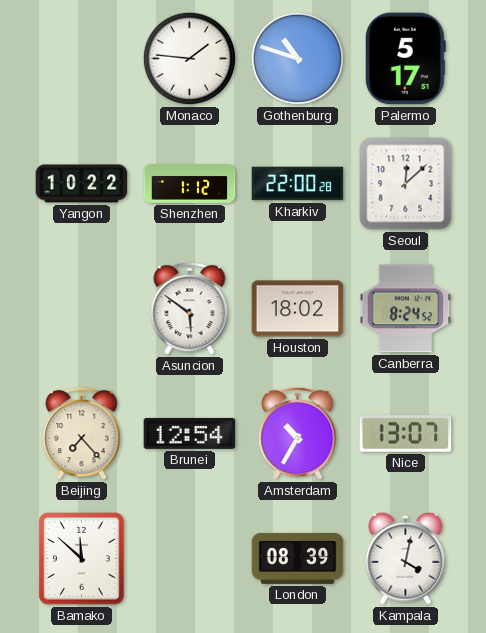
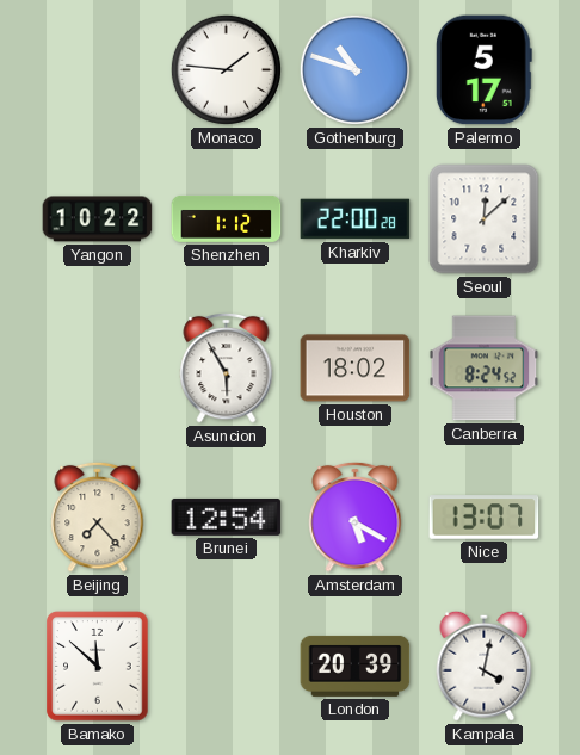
Asuncion: 5:51 -> 5:55
Amsterdam: 10:35 -> 5:20
London: 08:39 -> 20:39
